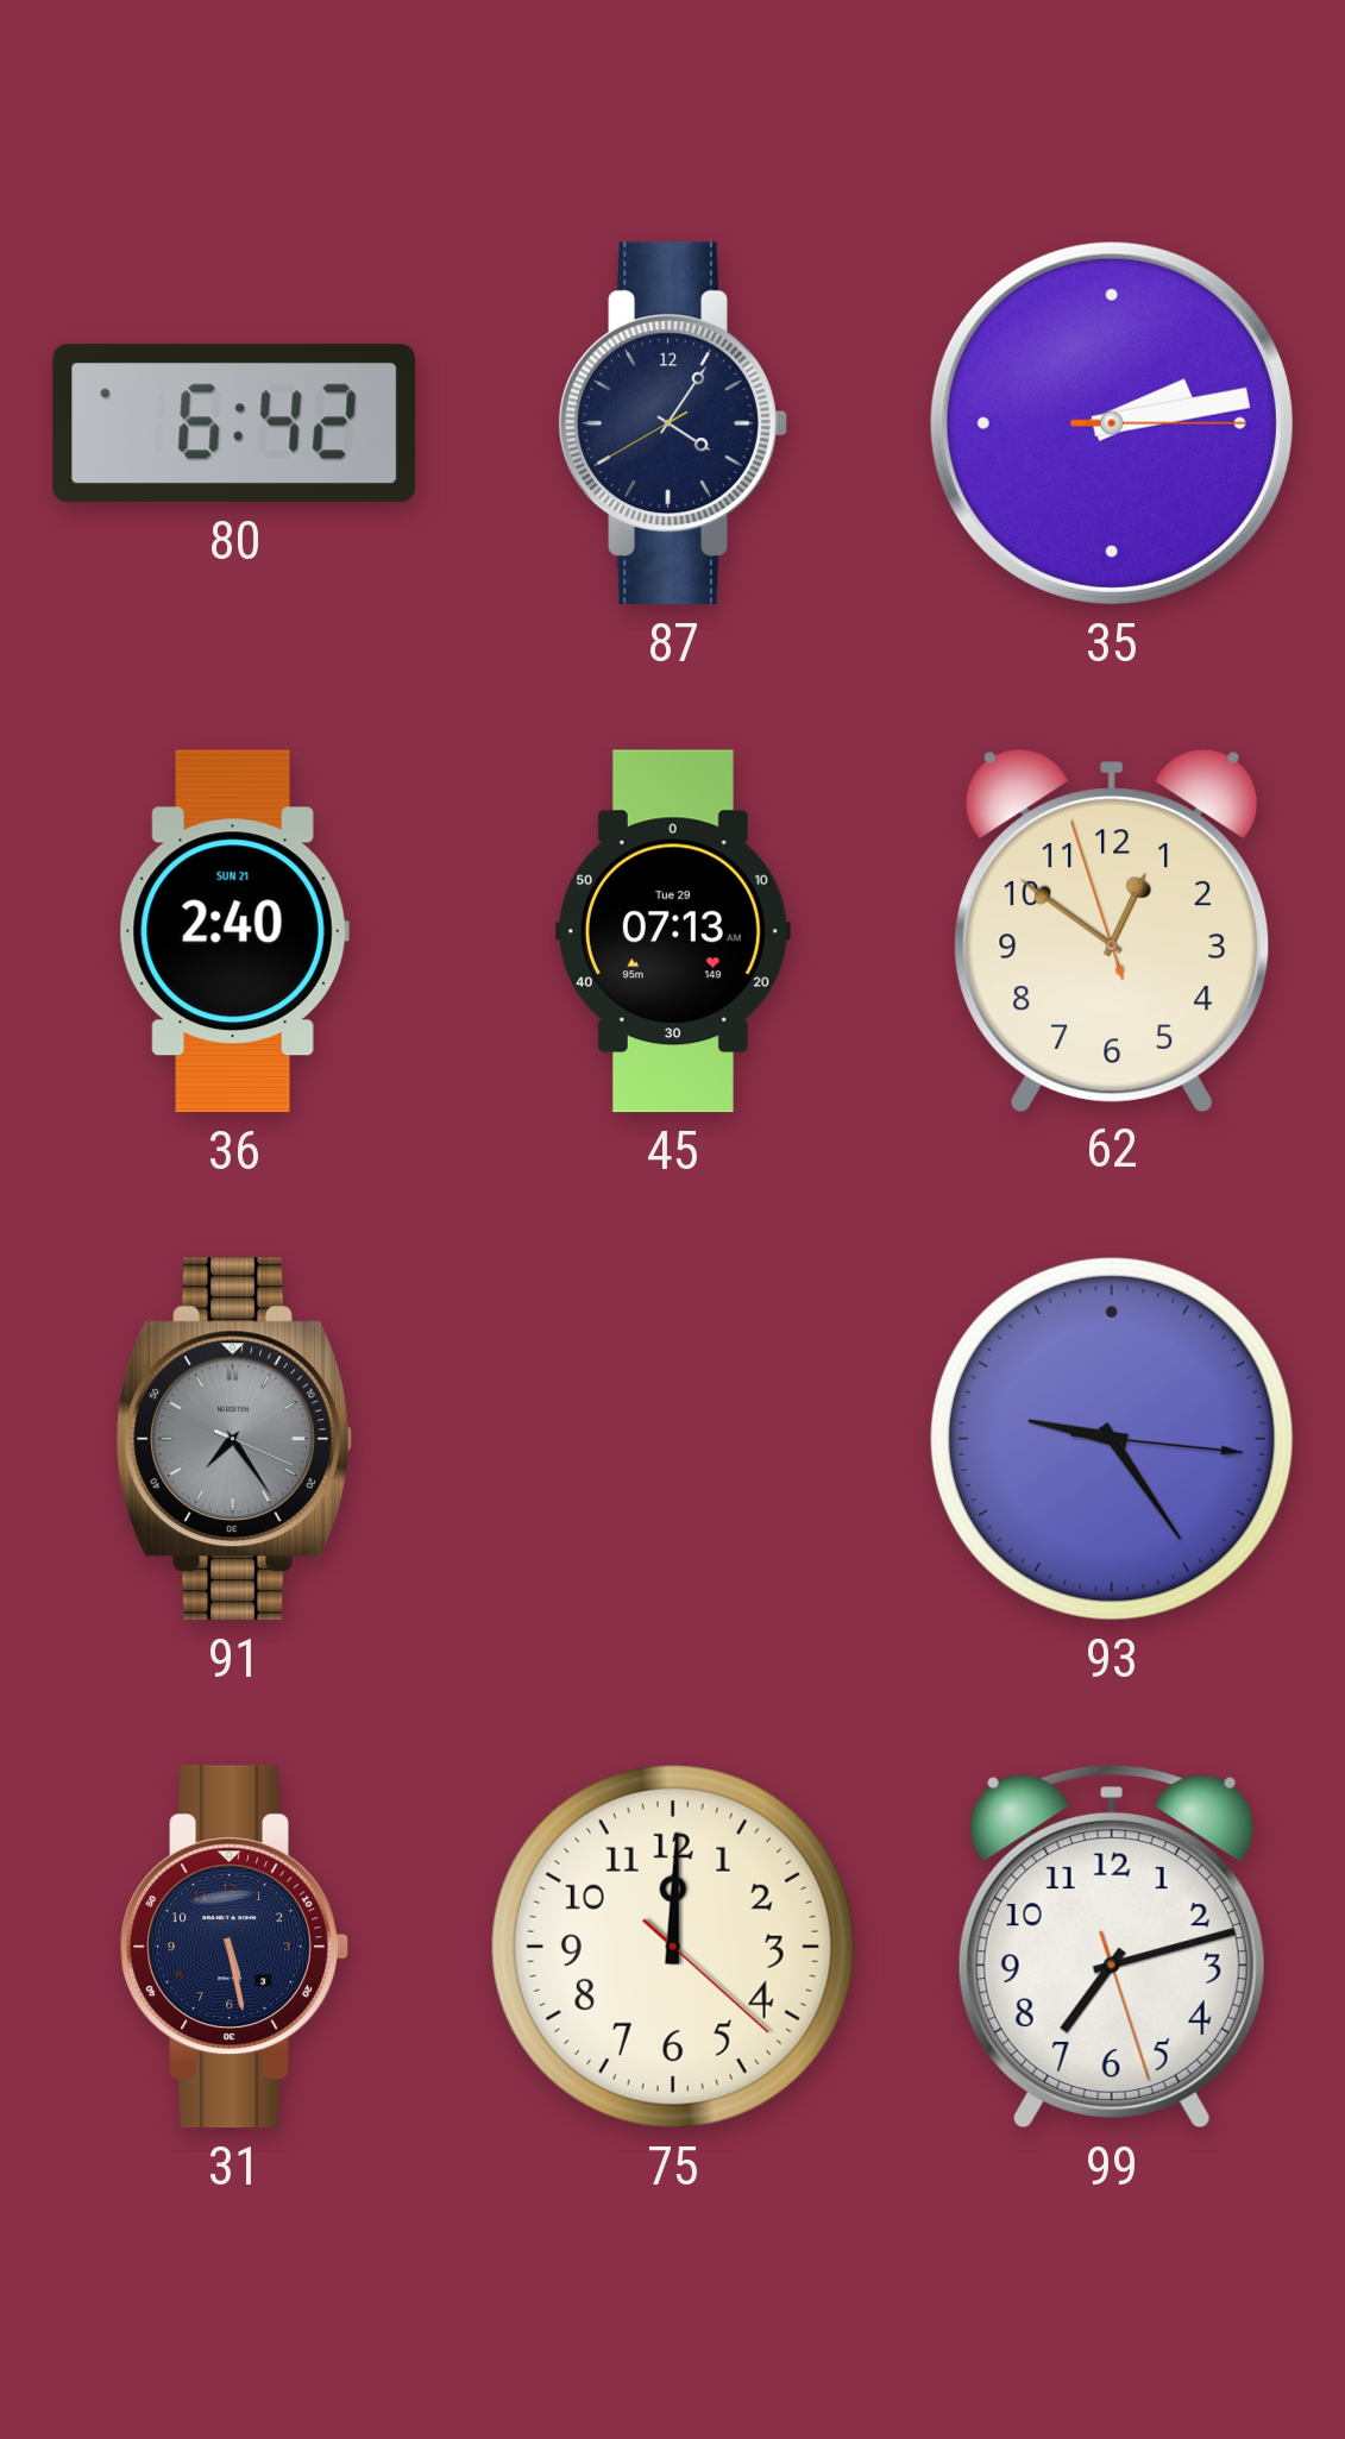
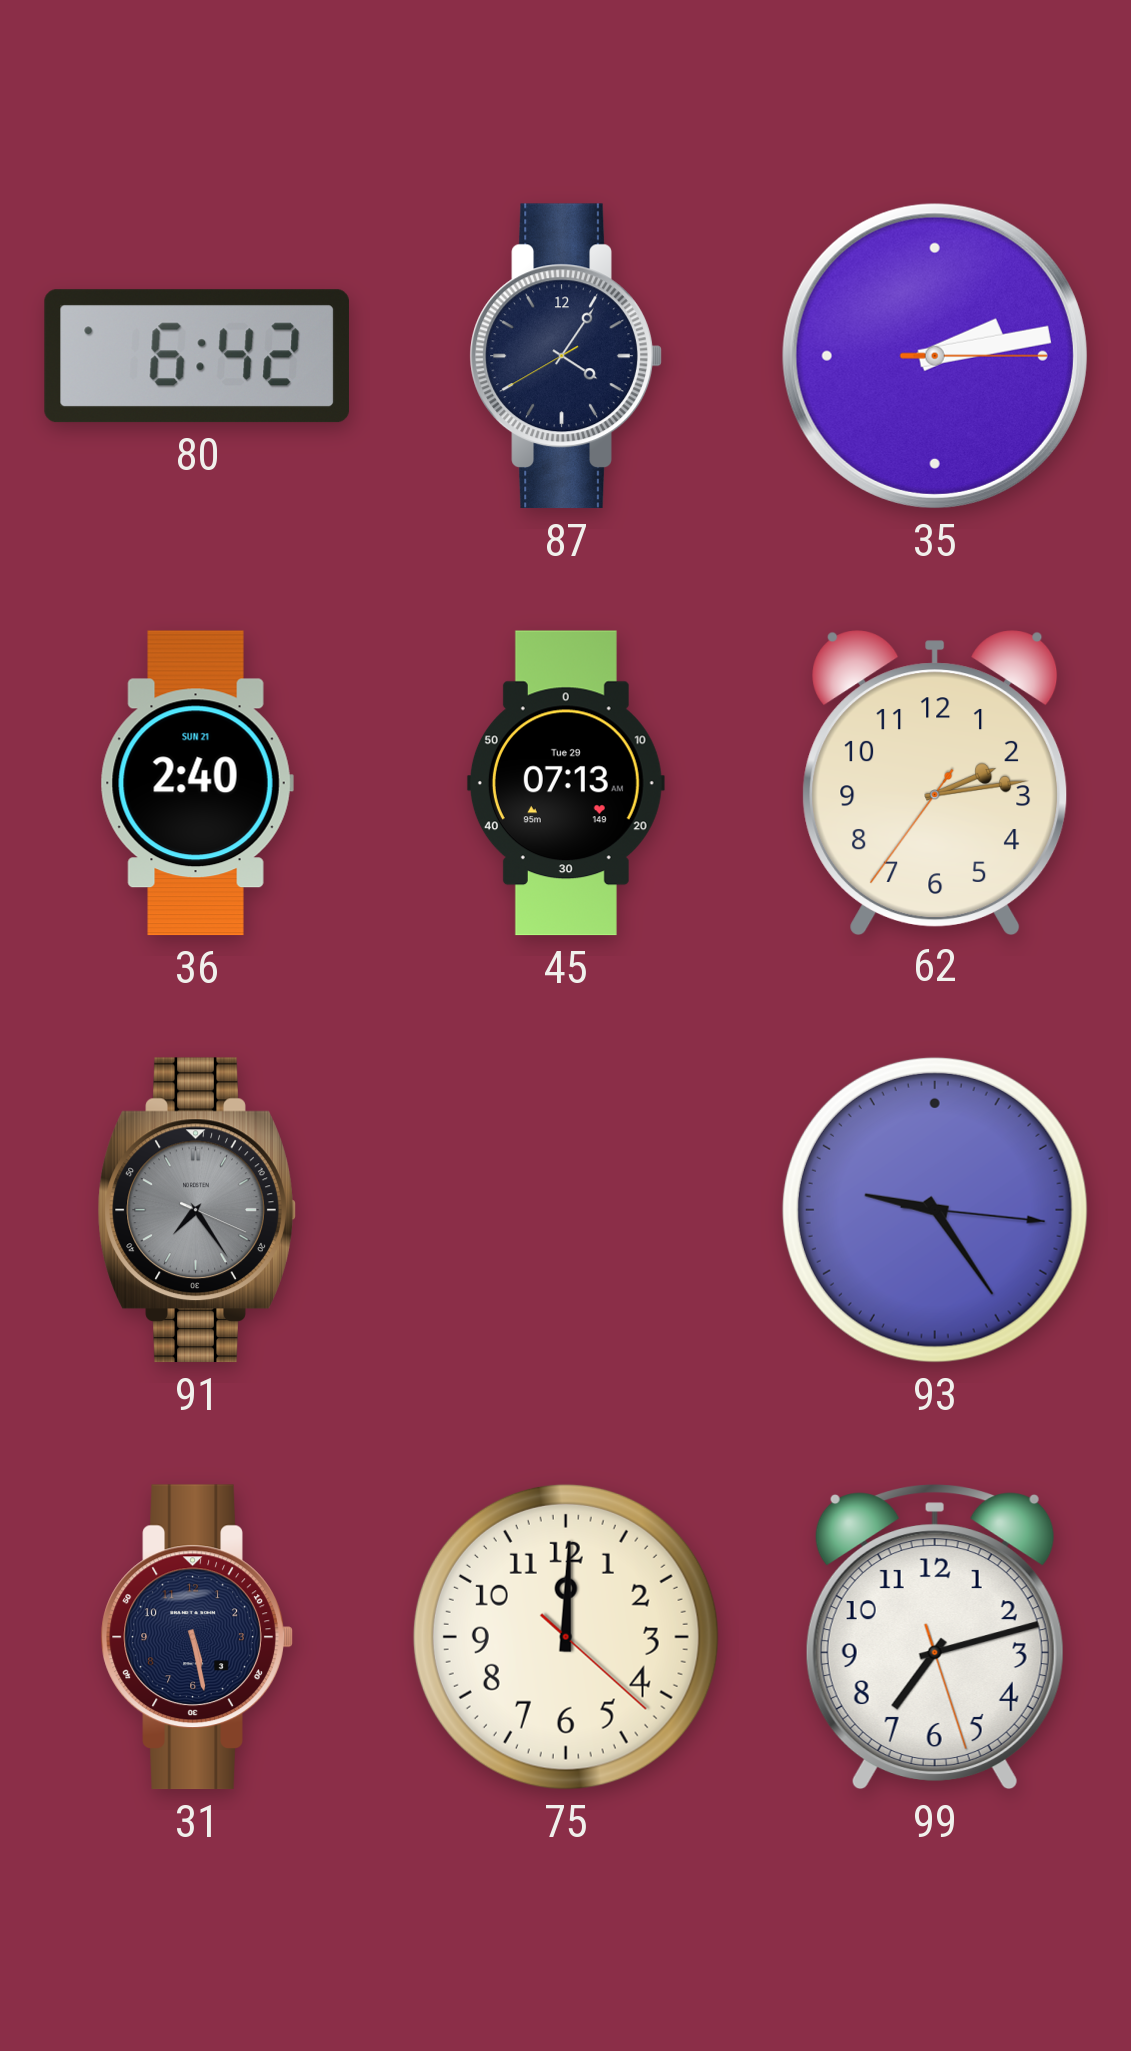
62: 12:50 -> 2:13
